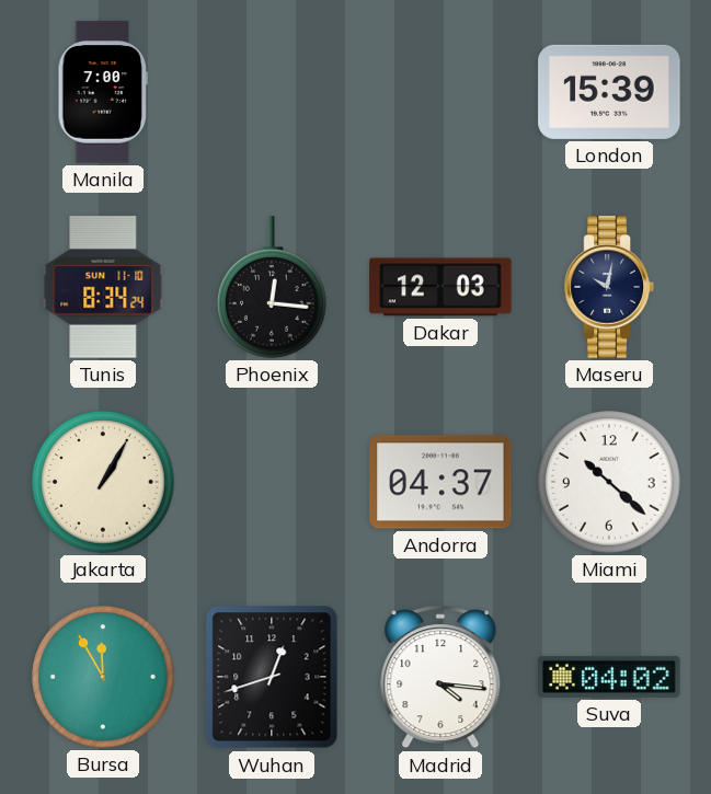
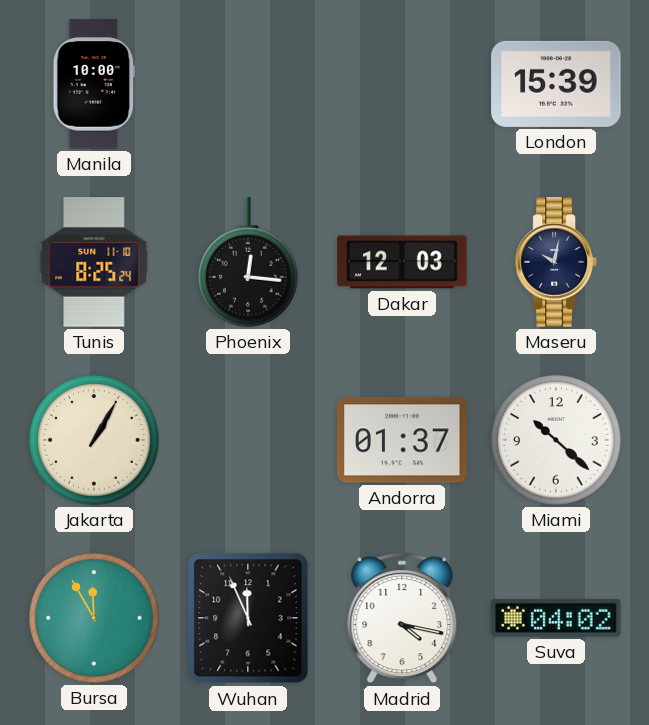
Manila: 7:00 -> 10:00
Tunis: 8:34 -> 8:25
Andorra: 04:37 -> 01:37
Wuhan: 12:42 -> 11:56
Madrid: 4:16 -> 4:17
